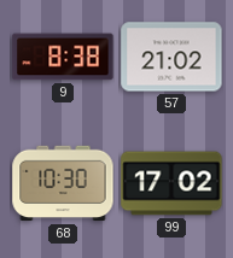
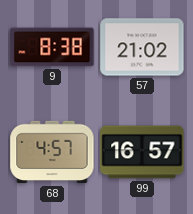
68: 10:30 -> 4:57
99: 17:02 -> 16:57
